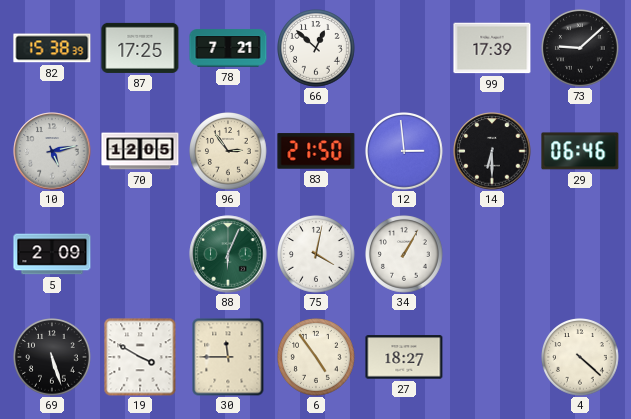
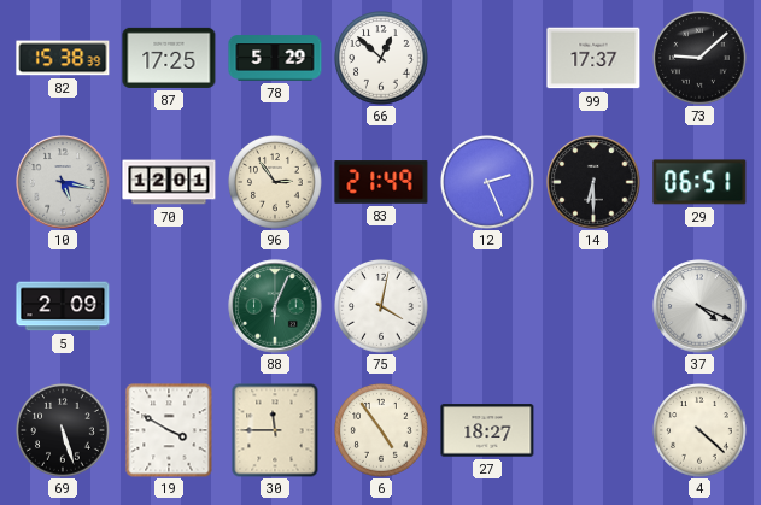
78: 7:21 -> 5:29
99: 17:39 -> 17:37
10: 5:13 -> 5:17
70: 12:05 -> 12:01
83: 21:50 -> 21:49
12: 2:59 -> 2:26
29: 06:46 -> 06:51
34: 1:05 -> none
37: none -> 4:19
